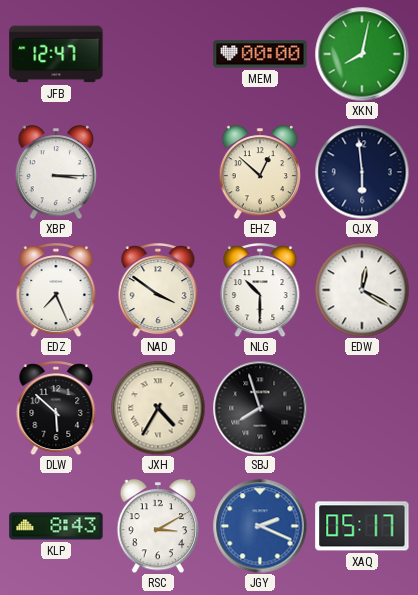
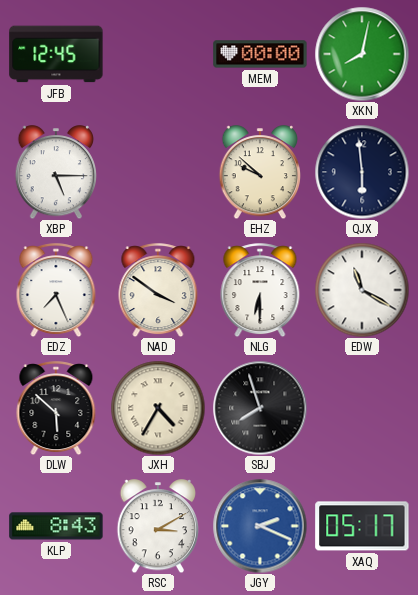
JFB: 12:47 -> 12:45
XBP: 3:15 -> 5:15
EHZ: 12:52 -> 9:52
NLG: 10:30 -> 6:30
EDW: 12:20 -> 11:20
